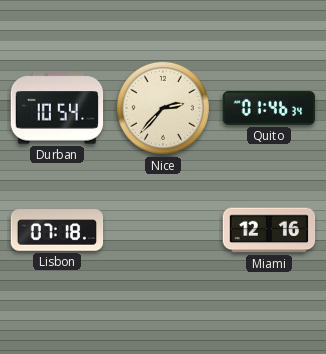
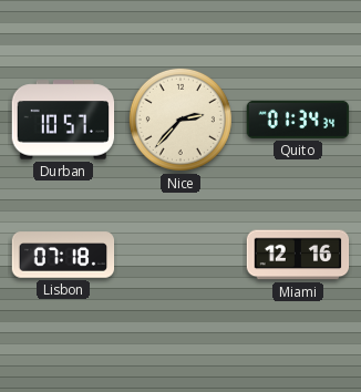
Durban: 10:54 -> 10:57
Quito: 01:46 -> 01:34
